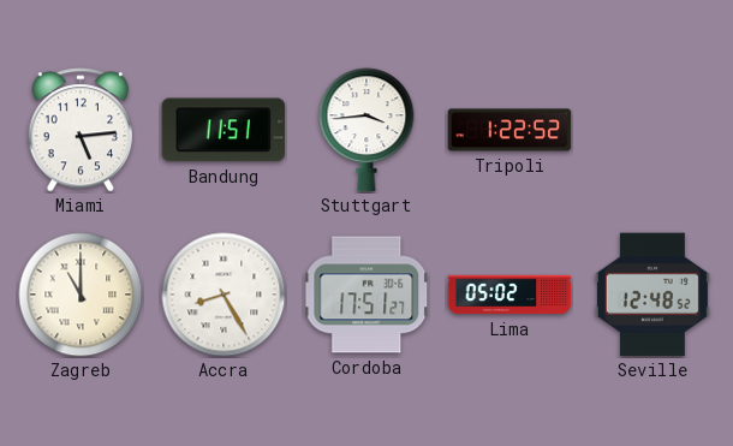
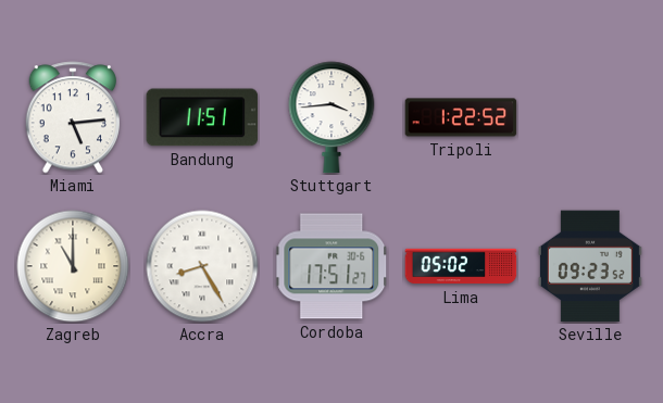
Seville: 12:48 -> 09:23
